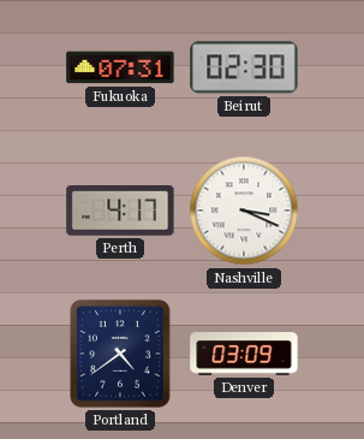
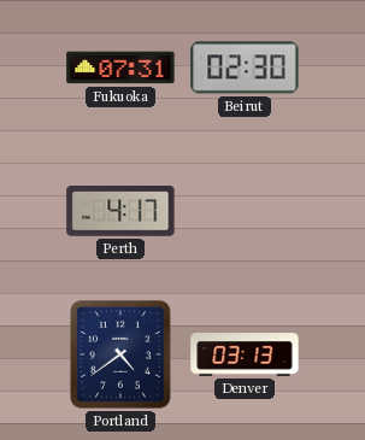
Nashville: 3:19 -> none
Denver: 03:09 -> 03:13
